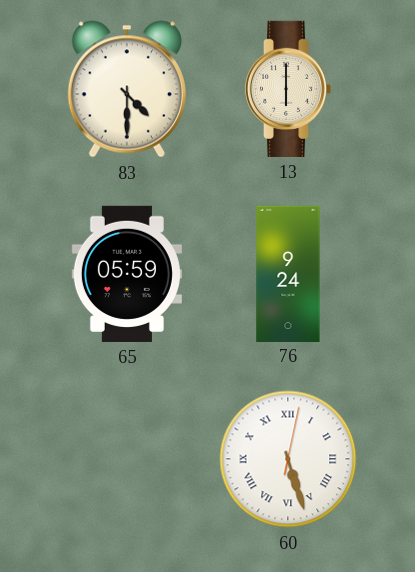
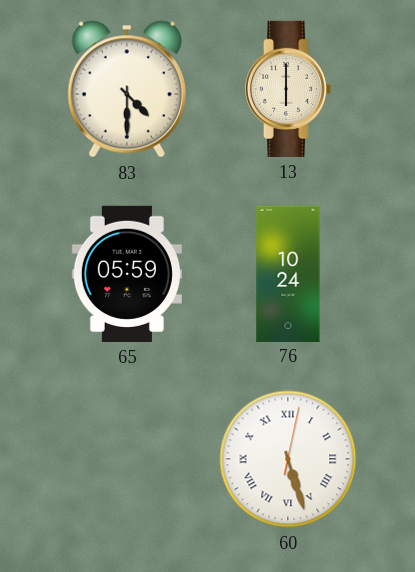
76: 9:24 -> 10:24
